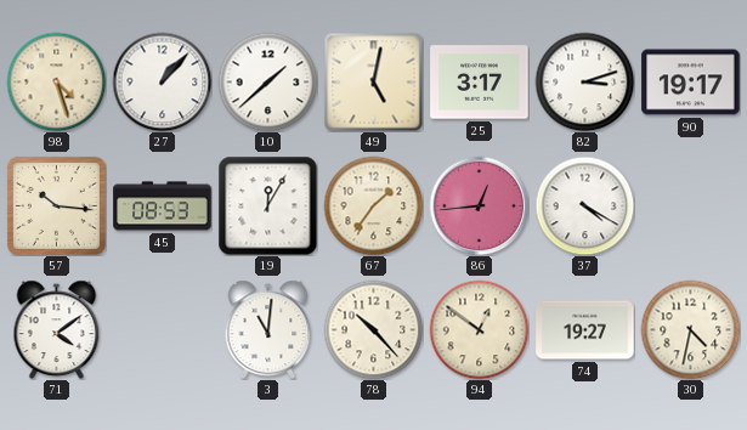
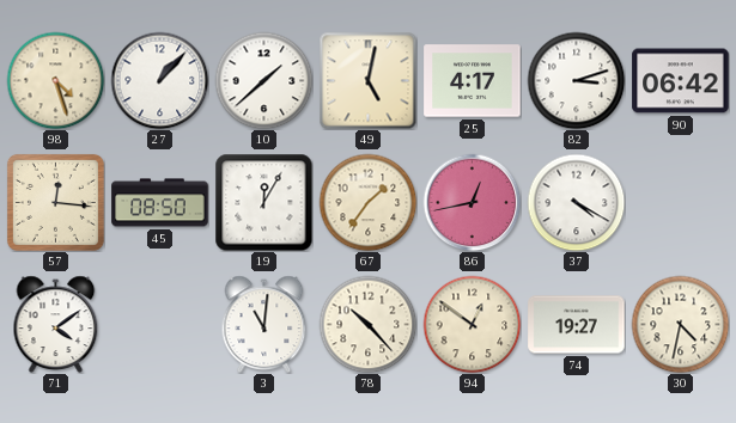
25: 3:17 -> 4:17
90: 19:17 -> 06:42
57: 10:16 -> 12:16
45: 08:53 -> 08:50
86: 12:44 -> 12:43
